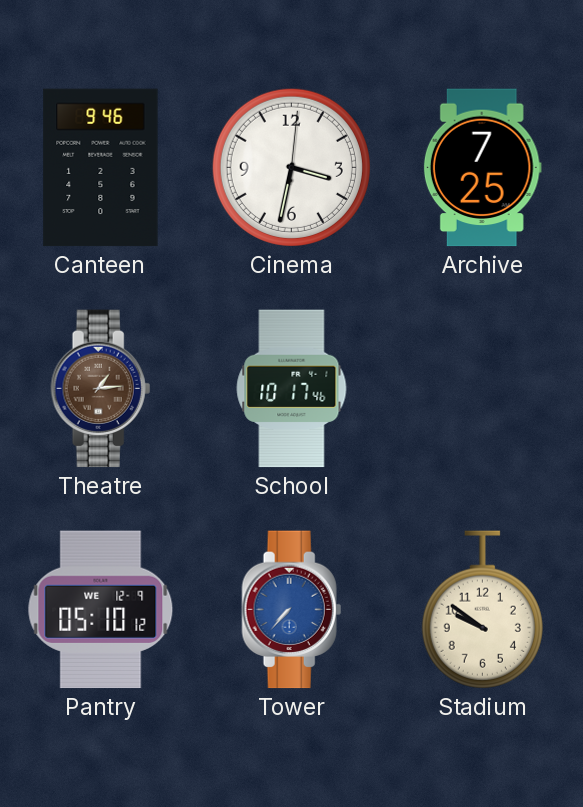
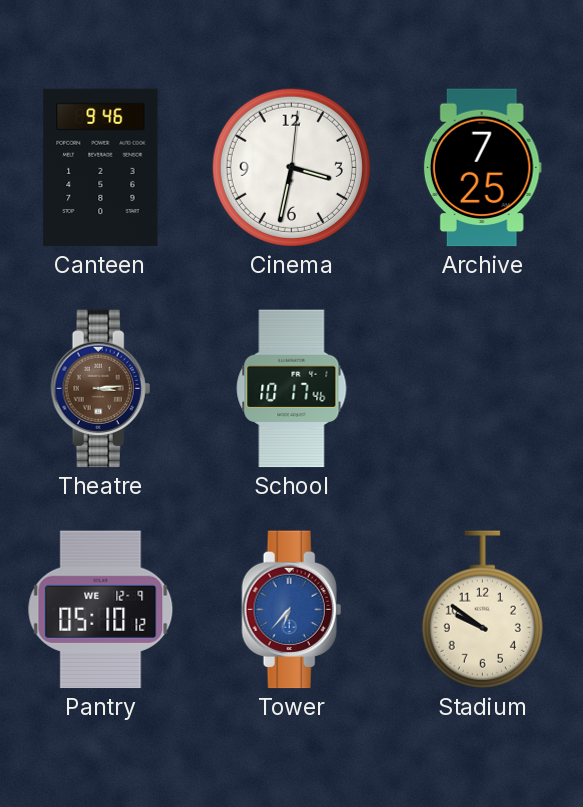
Theatre: 1:14 -> 3:14
Tower: 7:37 -> 6:37
